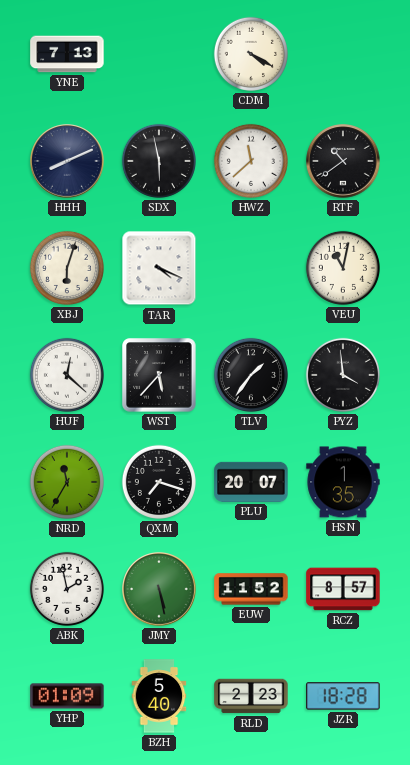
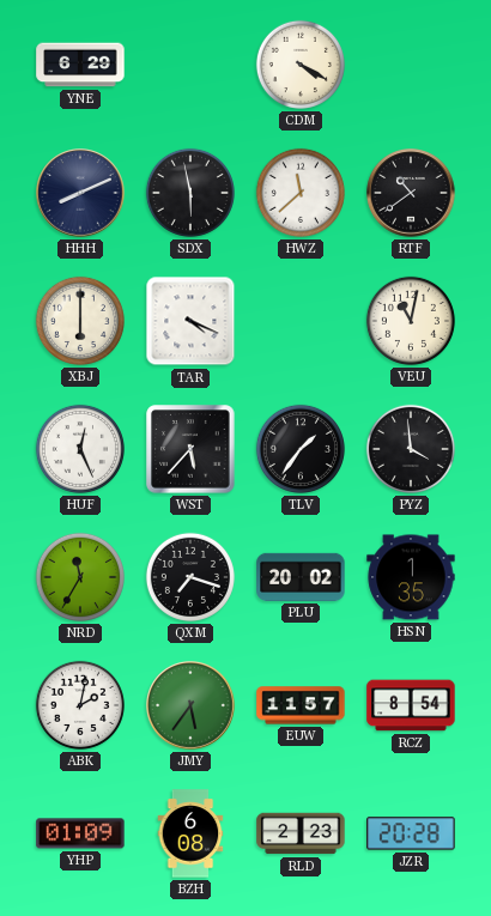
YNE: 7:13 -> 6:29
XBJ: 6:03 -> 6:00
HUF: 12:22 -> 12:26
PLU: 20:07 -> 20:02
ABK: 1:58 -> 2:02
JMY: 5:28 -> 5:36
EUW: 11:52 -> 11:57
RCZ: 8:57 -> 8:54
BZH: 5:40 -> 6:08
JZR: 18:28 -> 20:28
